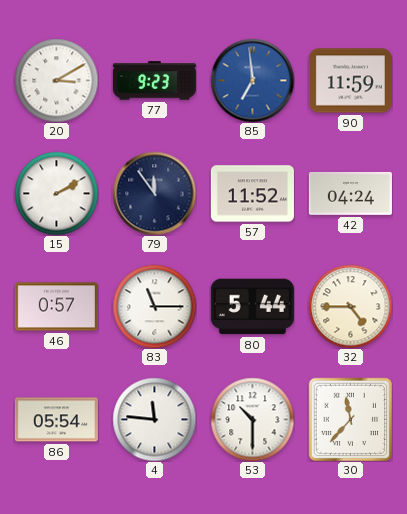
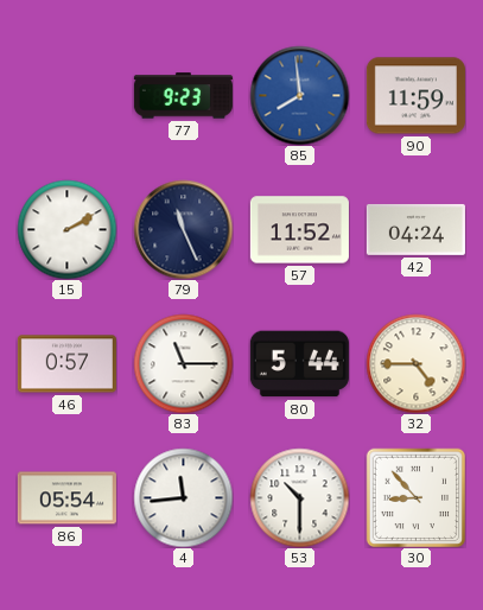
20: 3:10 -> none
85: 6:59 -> 7:59
79: 11:54 -> 11:26
4: 11:46 -> 11:44
30: 11:37 -> 8:53
